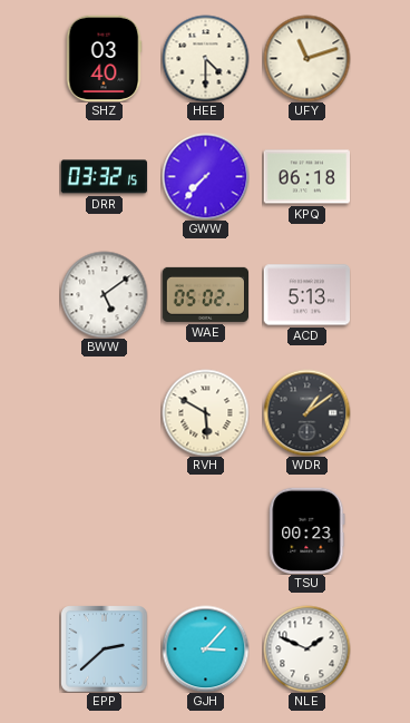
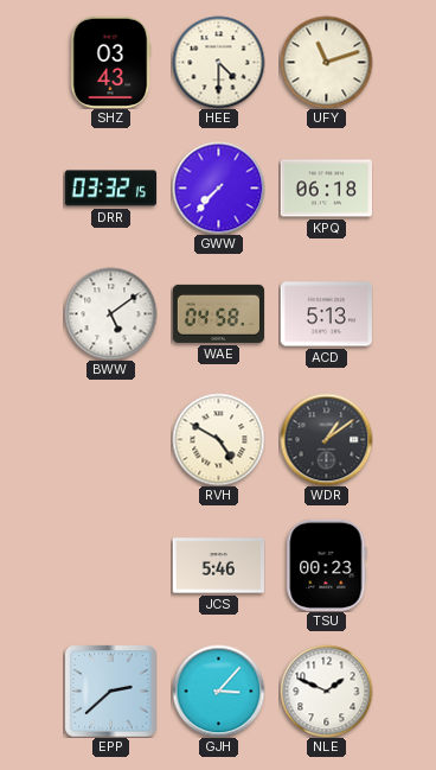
SHZ: 03:40 -> 03:43
WAE: 05:02 -> 04:58
RVH: 5:50 -> 4:50
JCS: none -> 5:46
